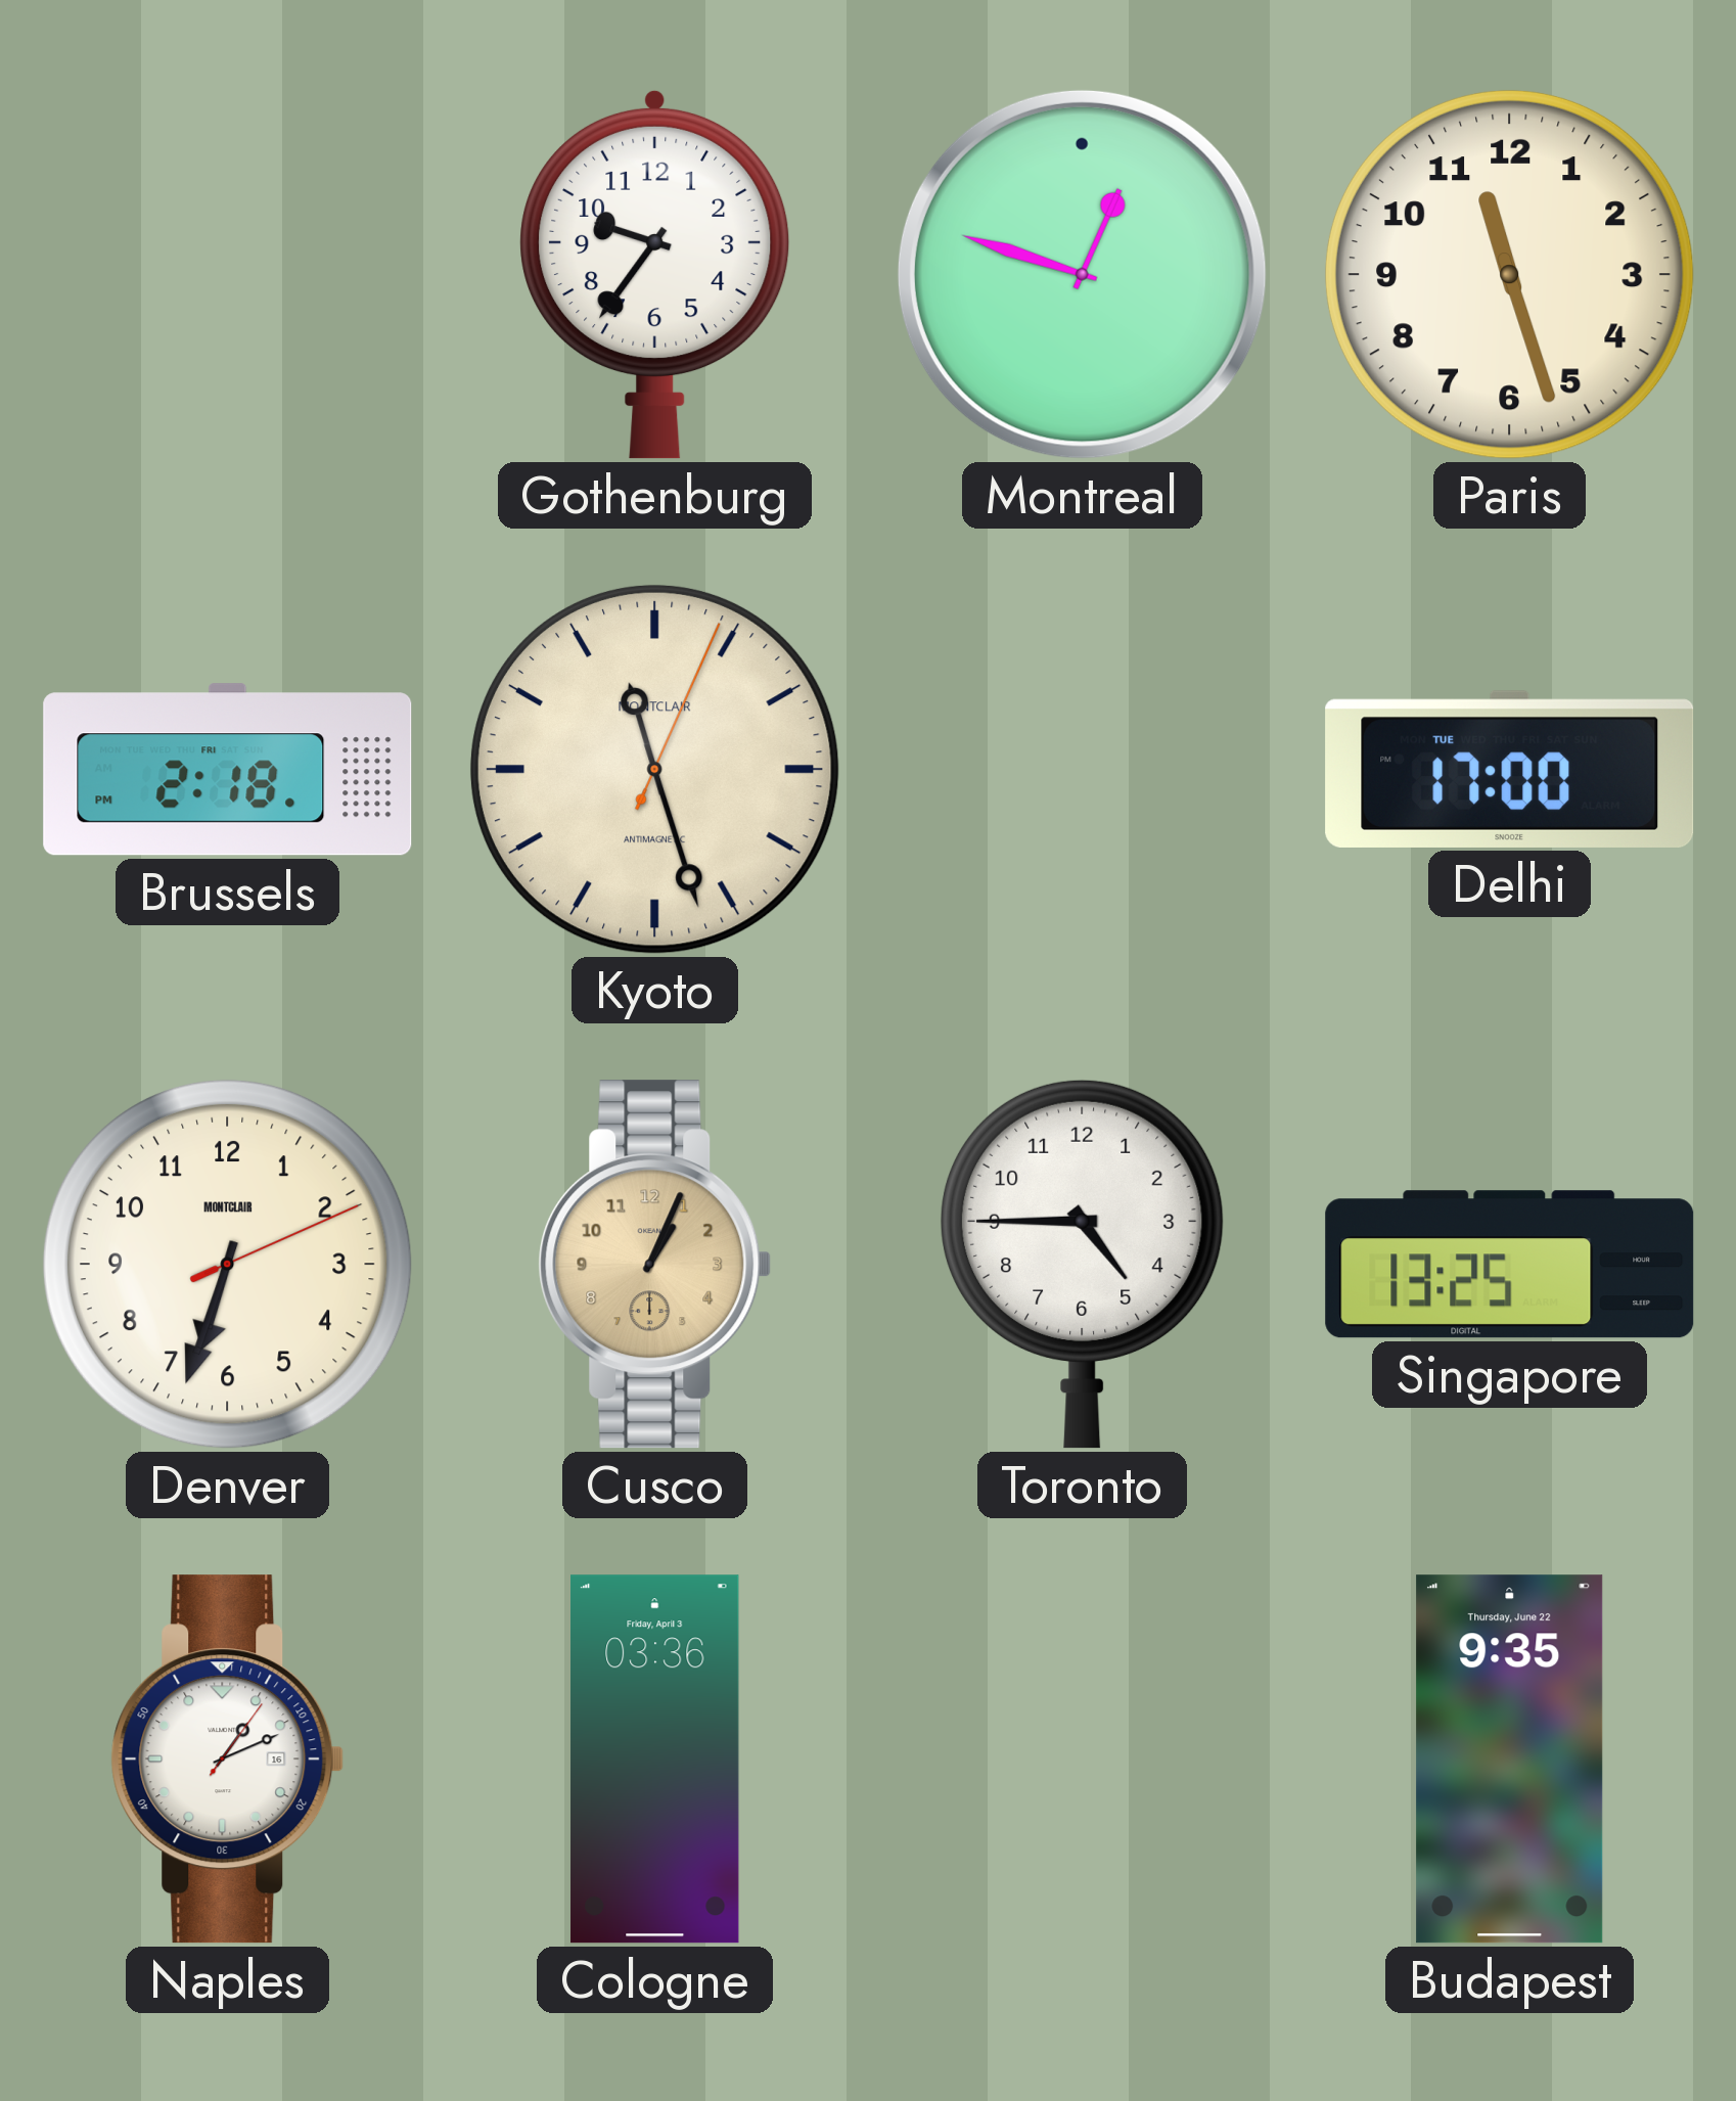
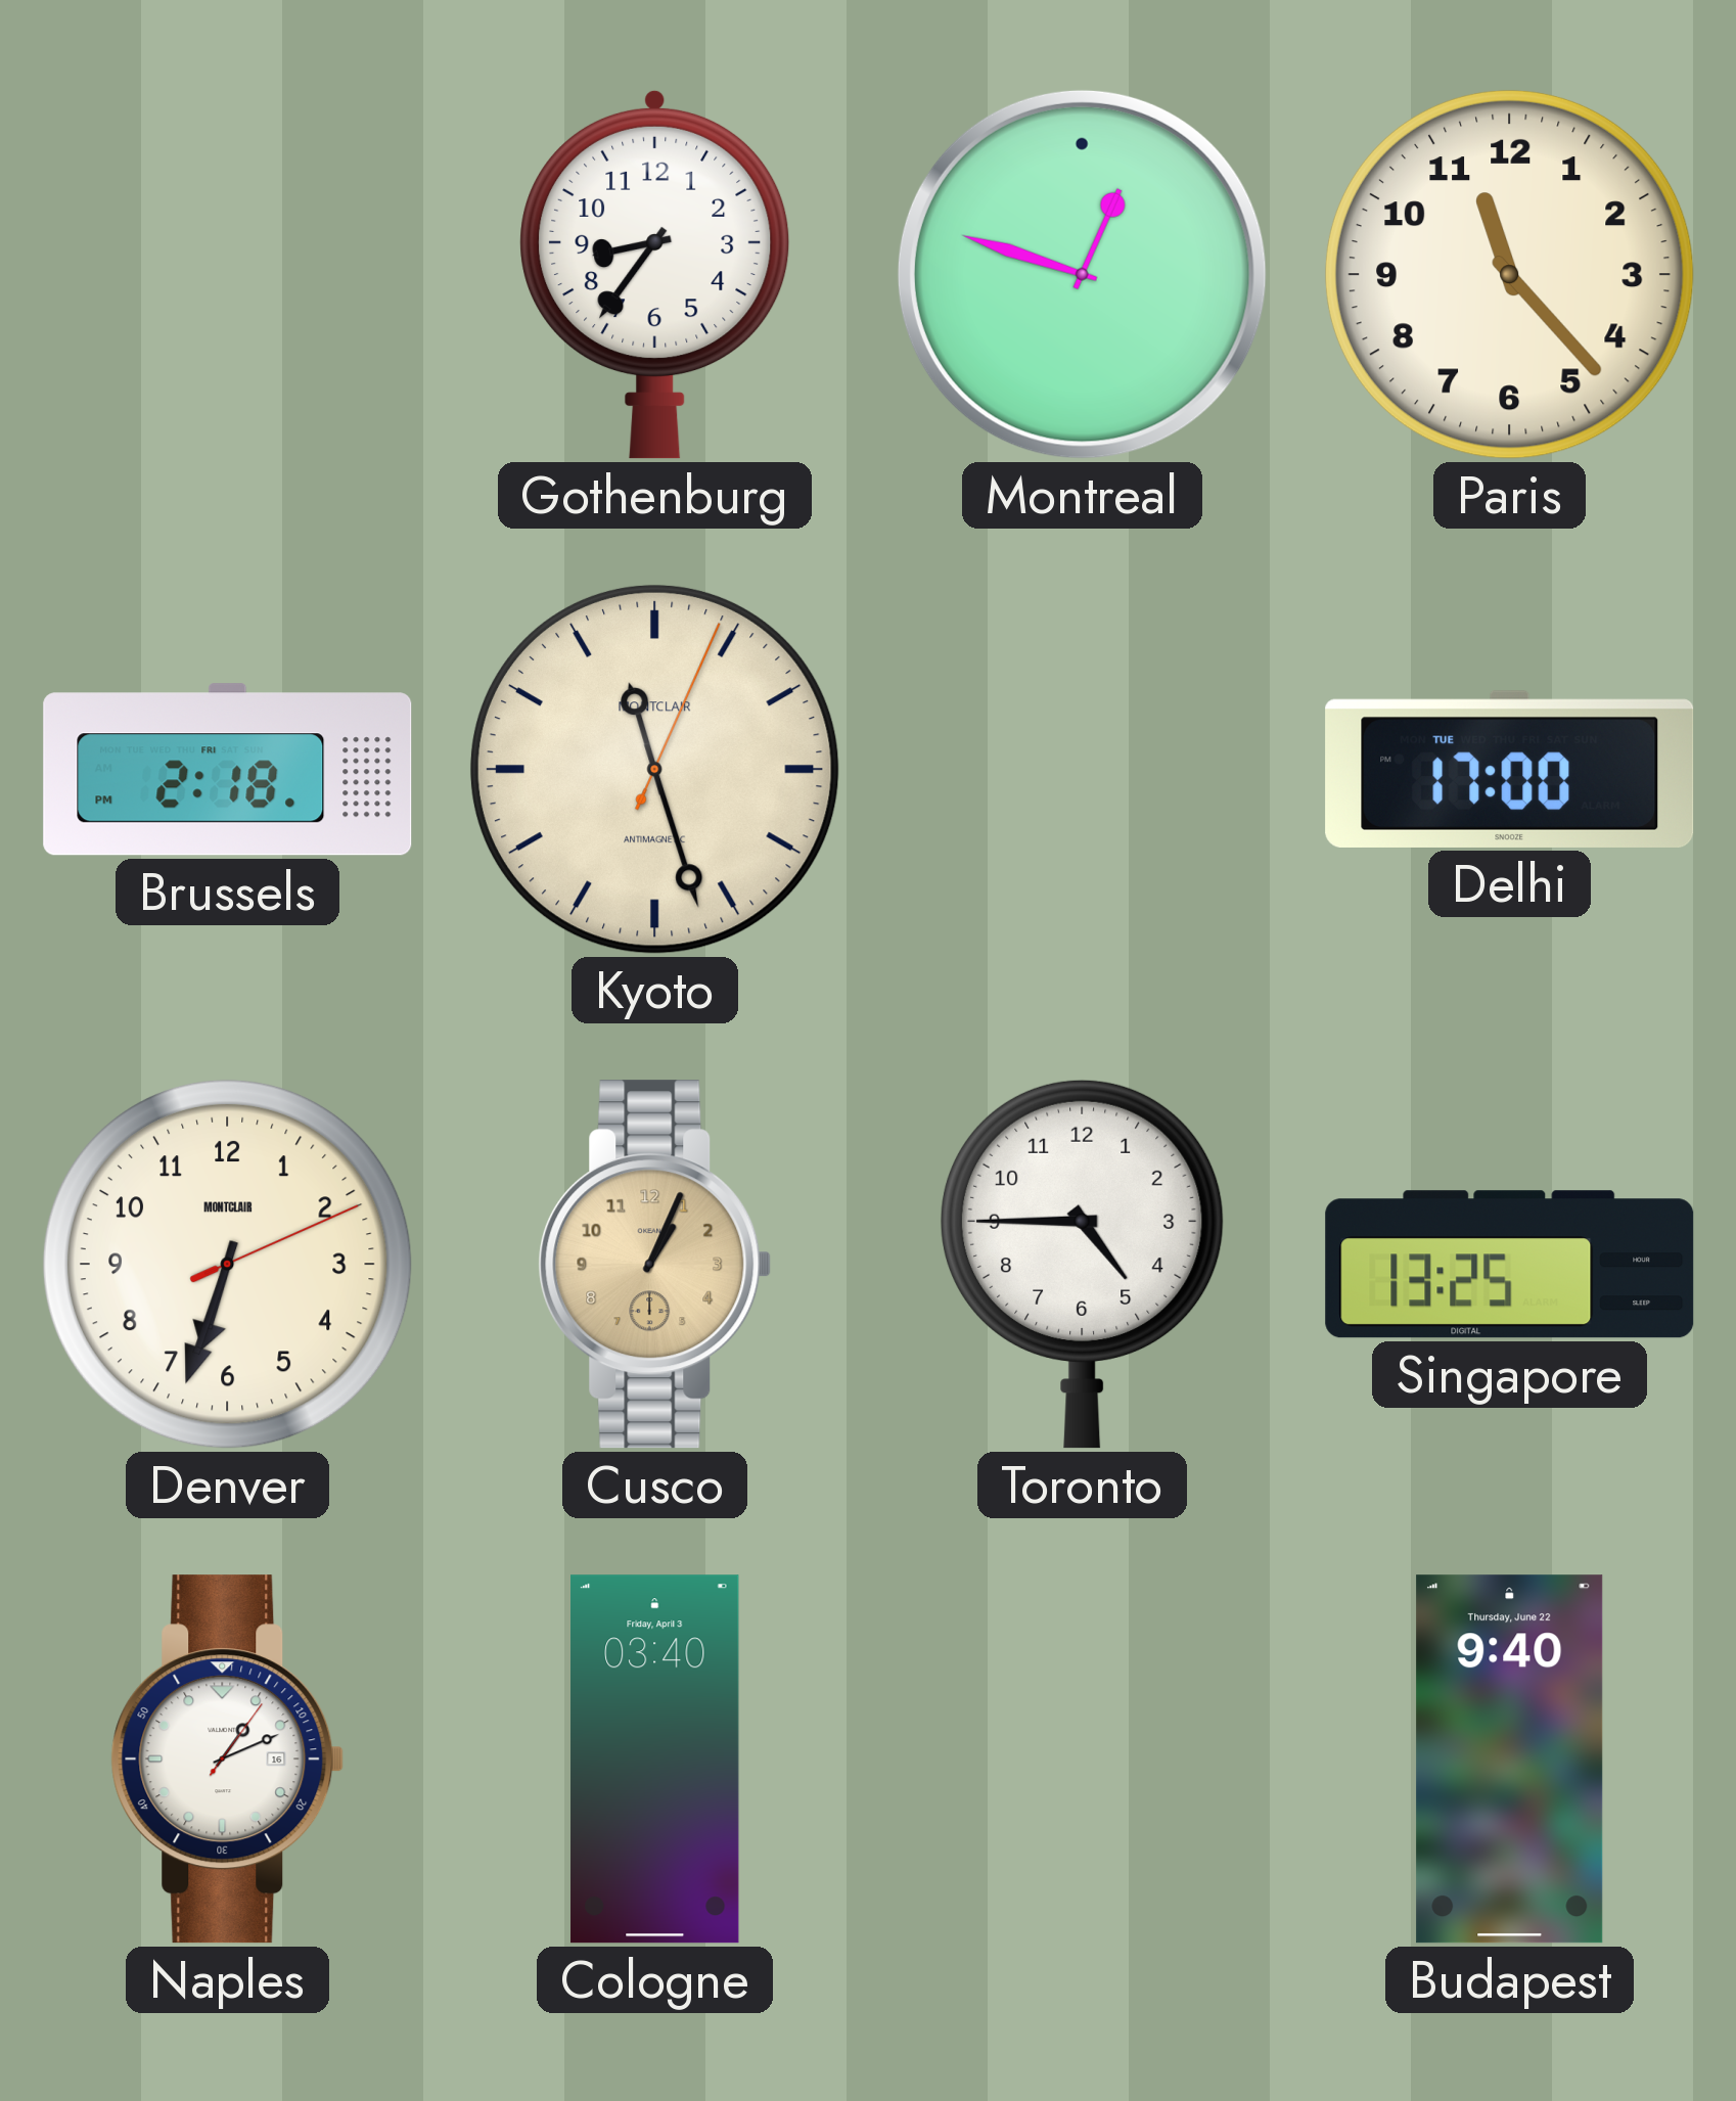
Gothenburg: 9:36 -> 8:36
Paris: 11:27 -> 11:23
Cologne: 03:36 -> 03:40
Budapest: 9:35 -> 9:40
